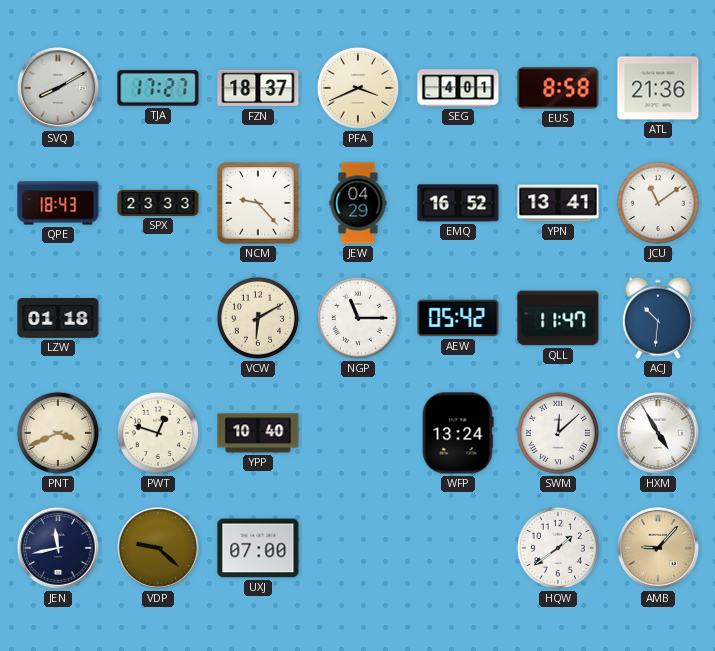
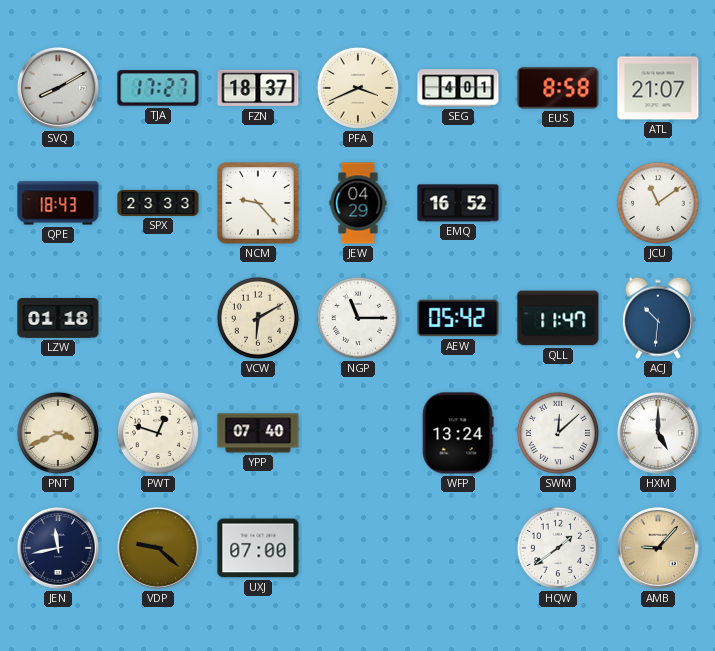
ATL: 21:36 -> 21:07
YPN: 13:41 -> none
YPP: 10:40 -> 07:40
HXM: 4:55 -> 5:00
